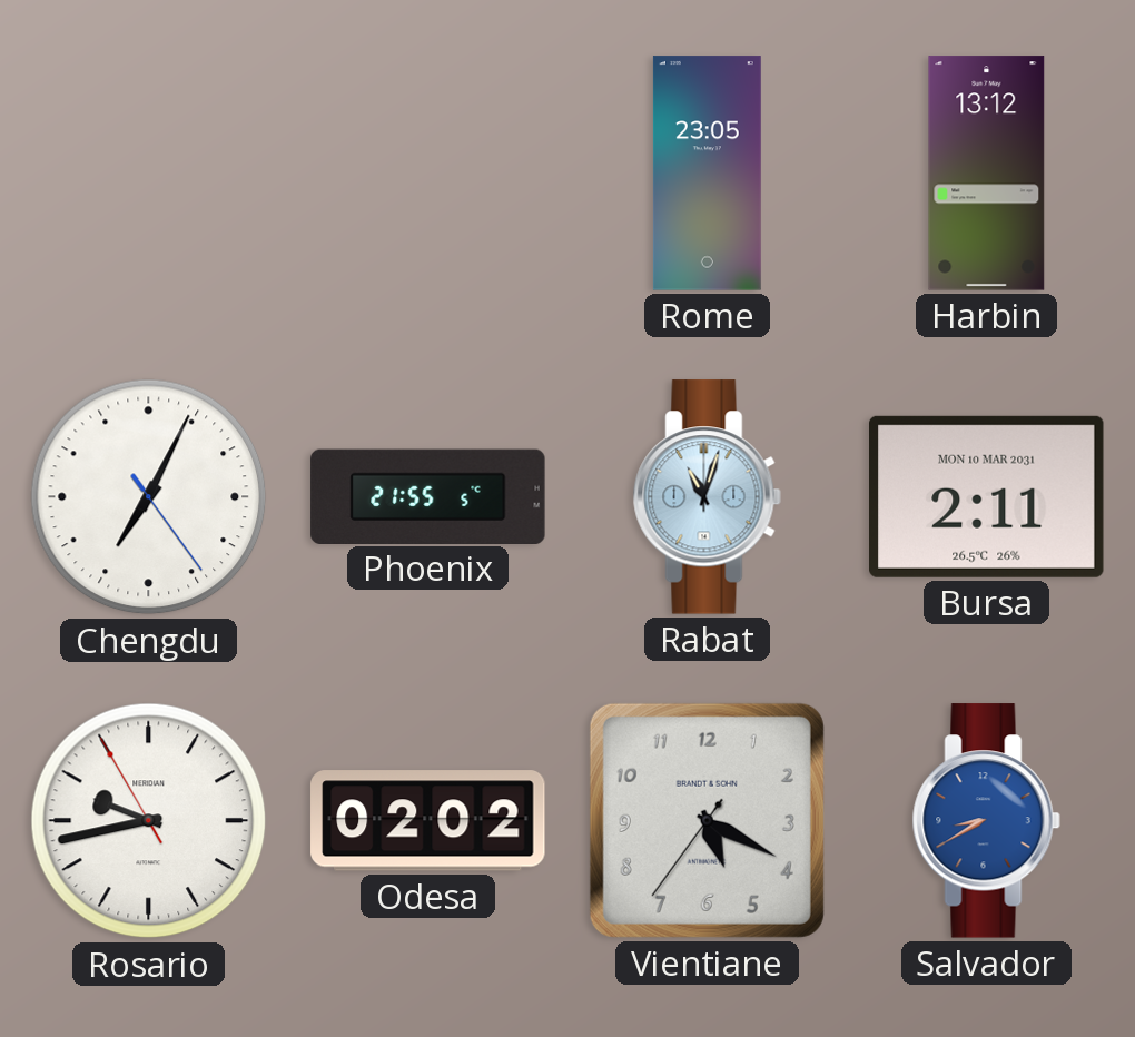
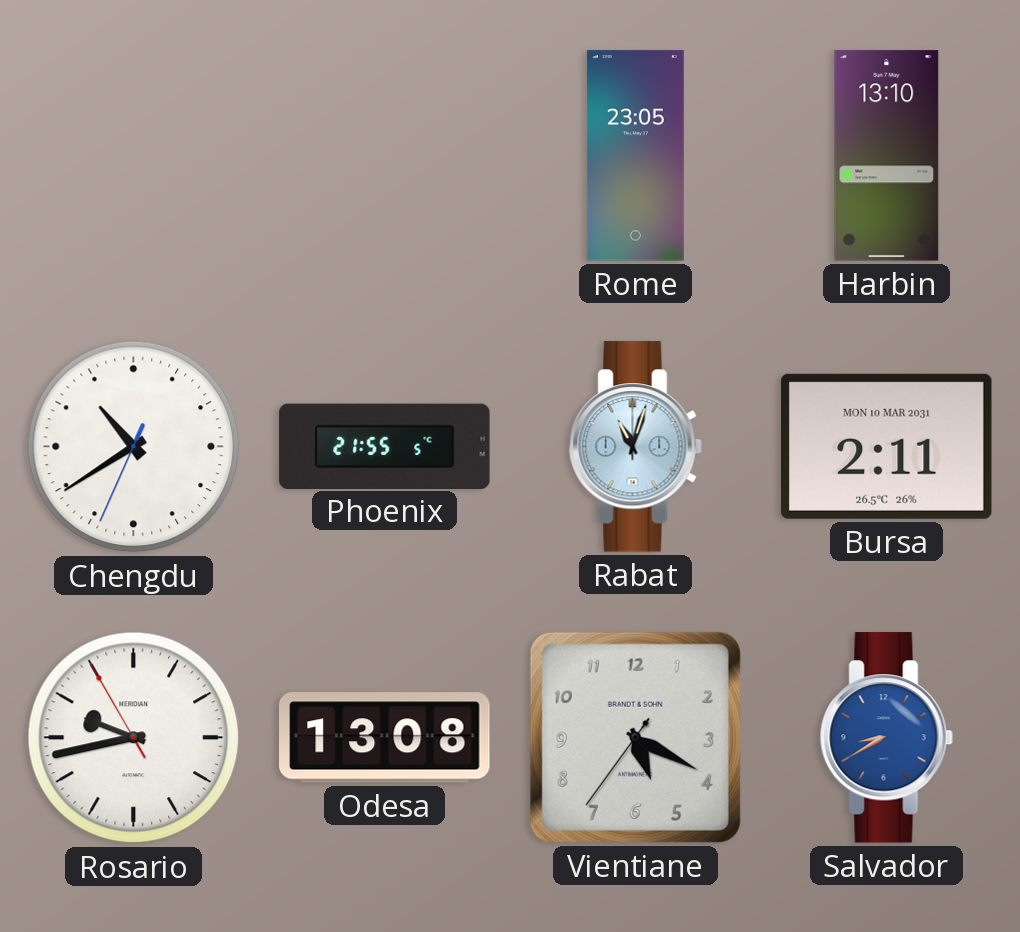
Harbin: 13:12 -> 13:10
Chengdu: 7:04 -> 10:39
Odesa: 02:02 -> 13:08
